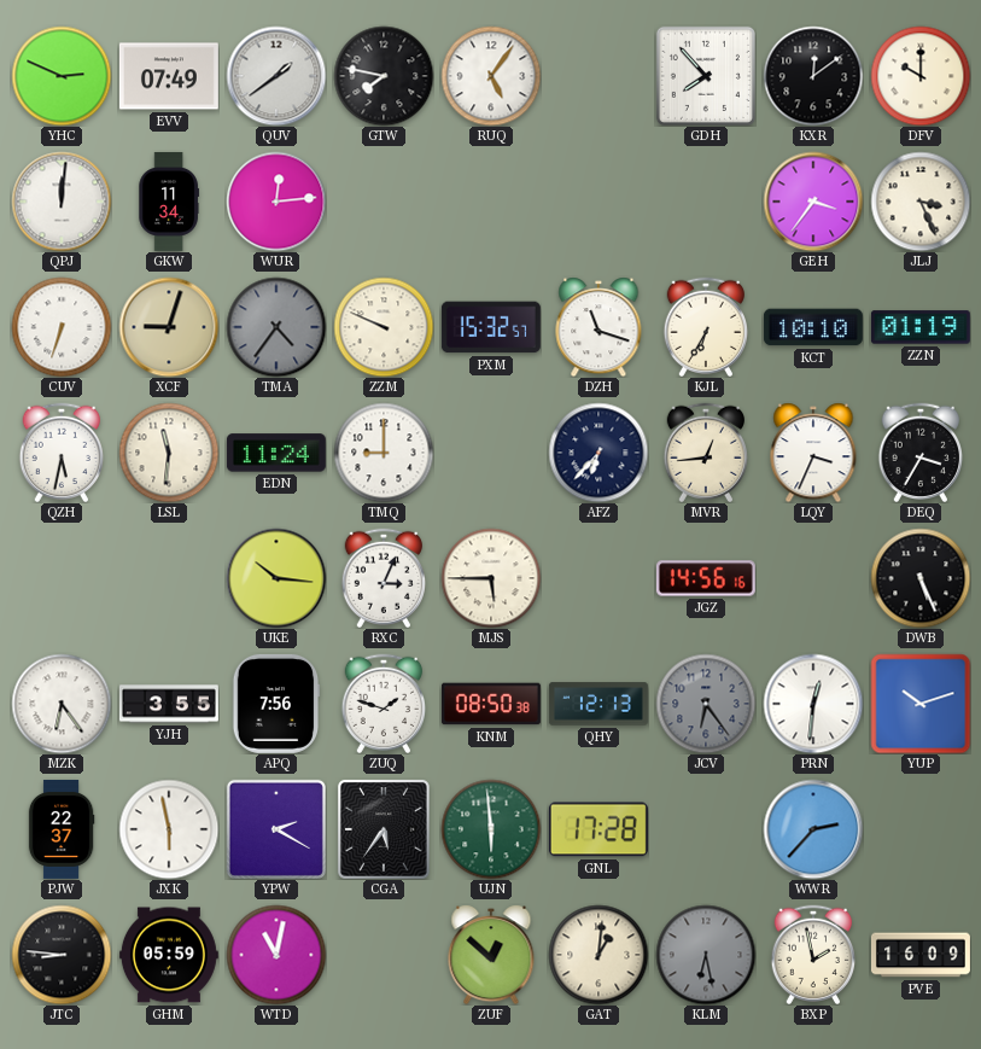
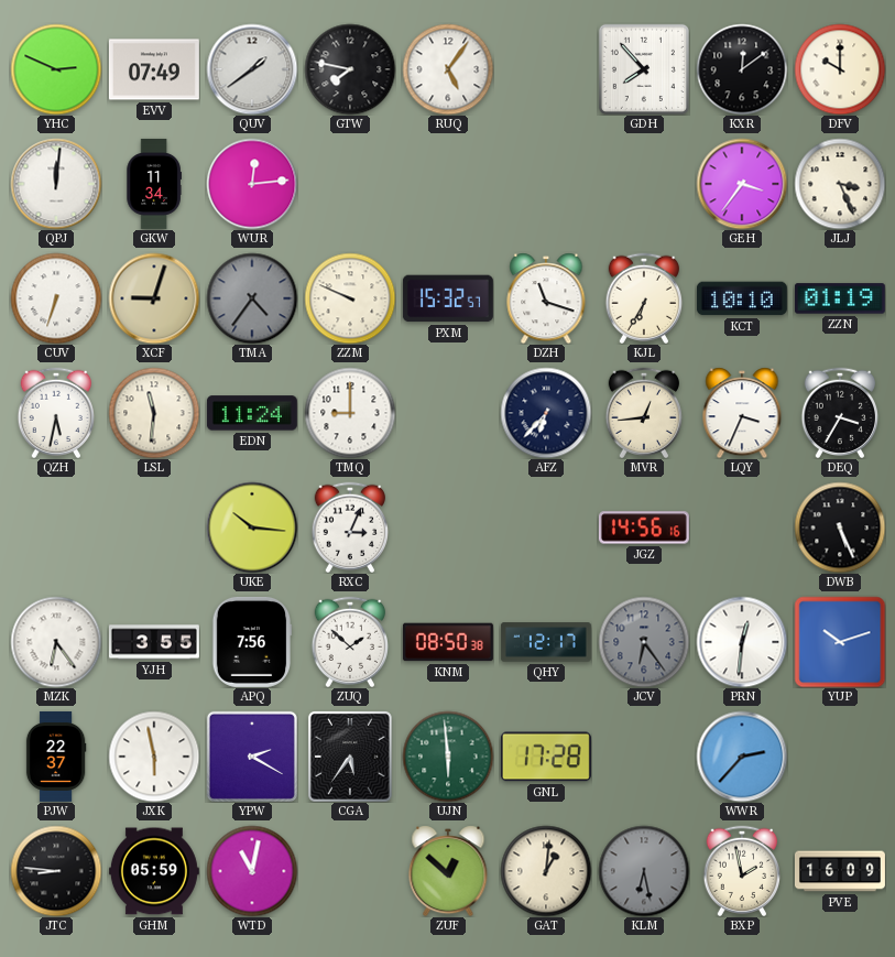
MJS: 5:45 -> none
ZUQ: 1:48 -> 1:52
QHY: 12:13 -> 12:17
